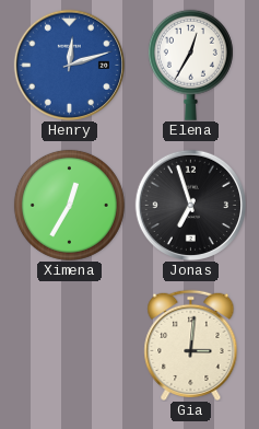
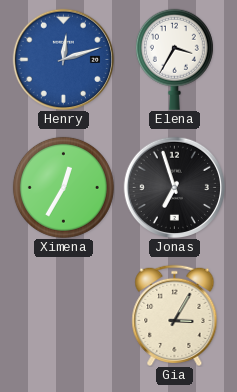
Elena: 12:35 -> 3:35
Gia: 3:01 -> 3:05
